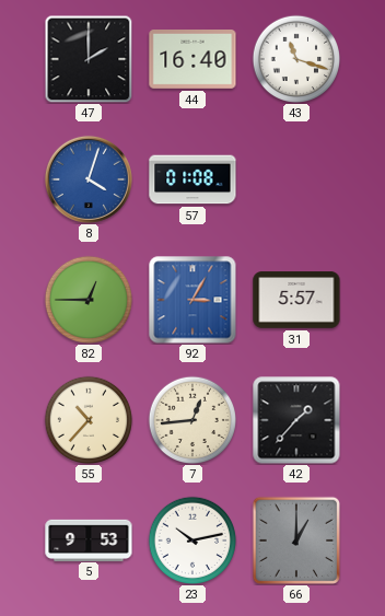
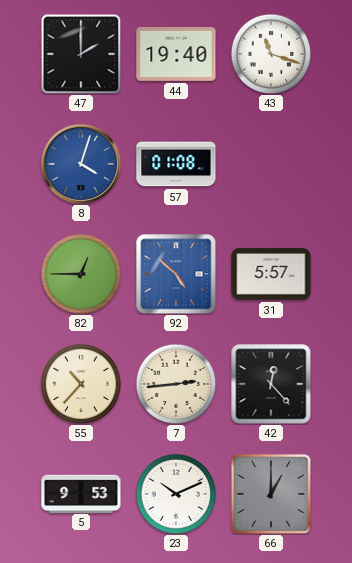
44: 16:40 -> 19:40
92: 3:05 -> 4:52
7: 12:44 -> 2:44
42: 1:37 -> 12:23
23: 10:13 -> 10:11
